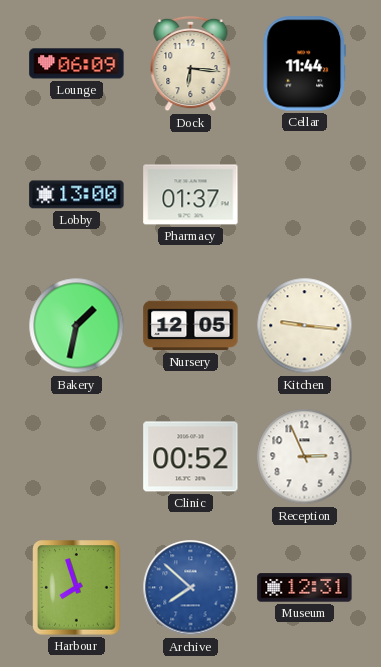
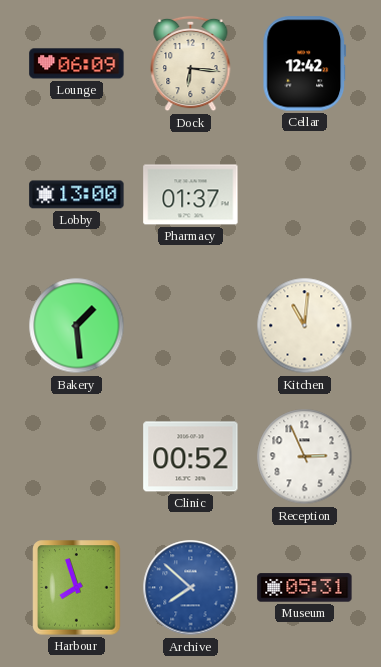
Cellar: 11:44 -> 12:42
Bakery: 1:32 -> 1:29
Nursery: 12:05 -> none
Kitchen: 9:16 -> 11:01
Museum: 12:31 -> 05:31
